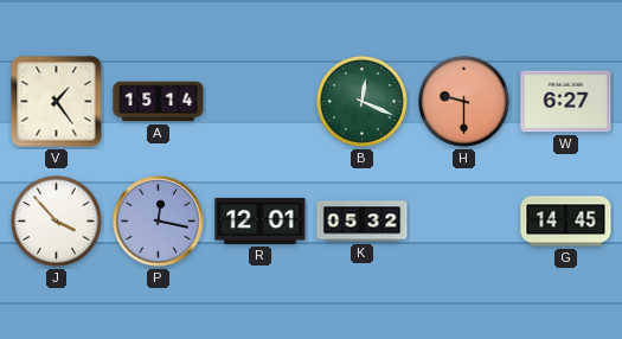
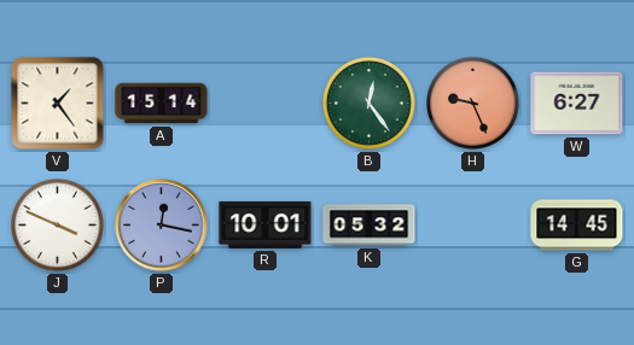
B: 12:19 -> 12:24
H: 9:30 -> 9:26
J: 3:53 -> 3:49
R: 12:01 -> 10:01
